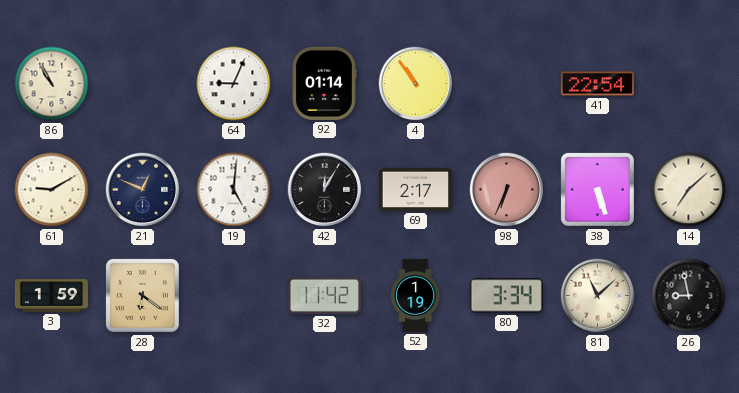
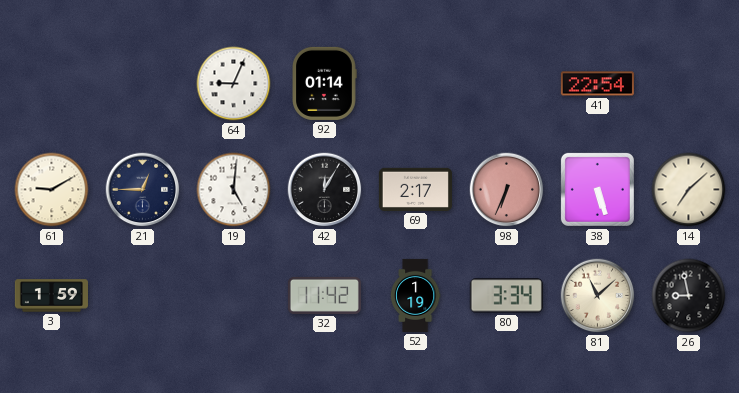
86: 10:55 -> none
4: 10:54 -> none
21: 12:49 -> 12:45
28: 6:21 -> none
